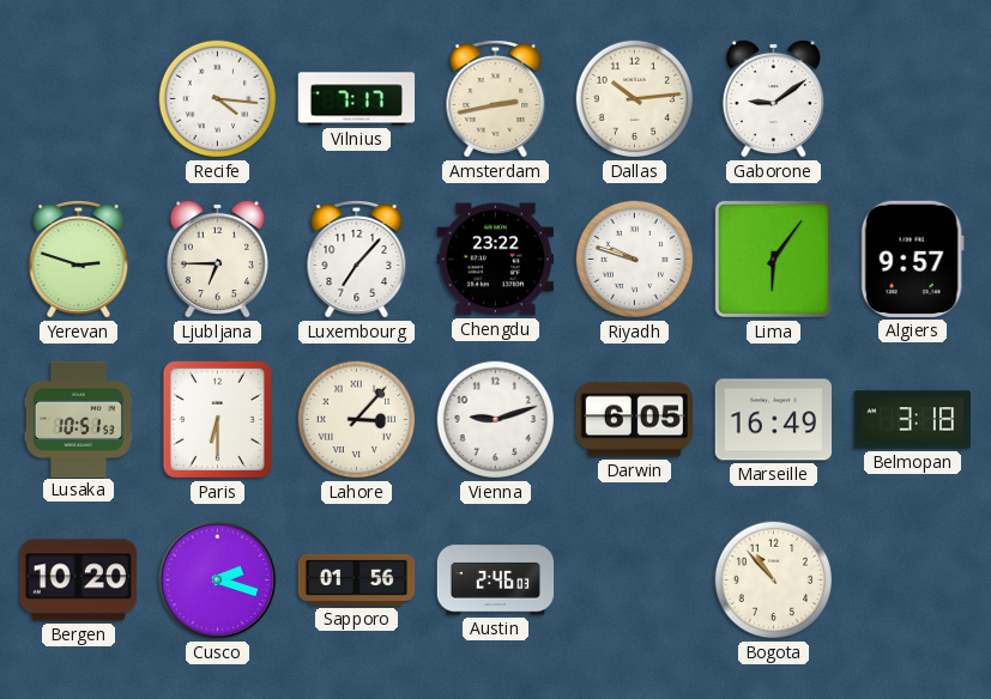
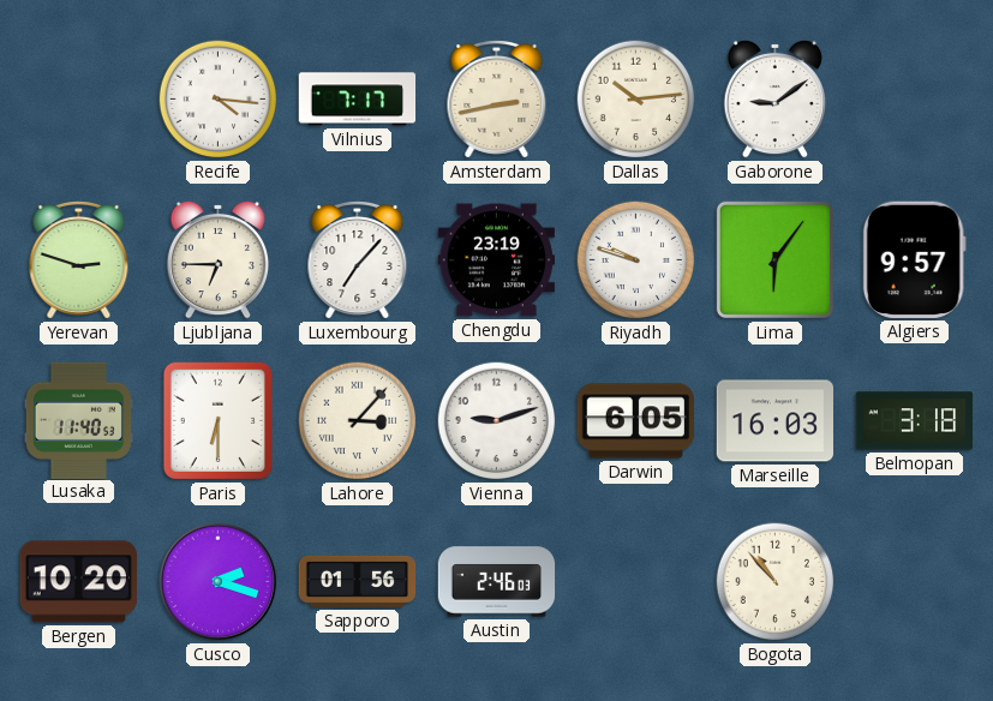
Chengdu: 23:22 -> 23:19
Lusaka: 10:51 -> 11:40
Marseille: 16:49 -> 16:03
